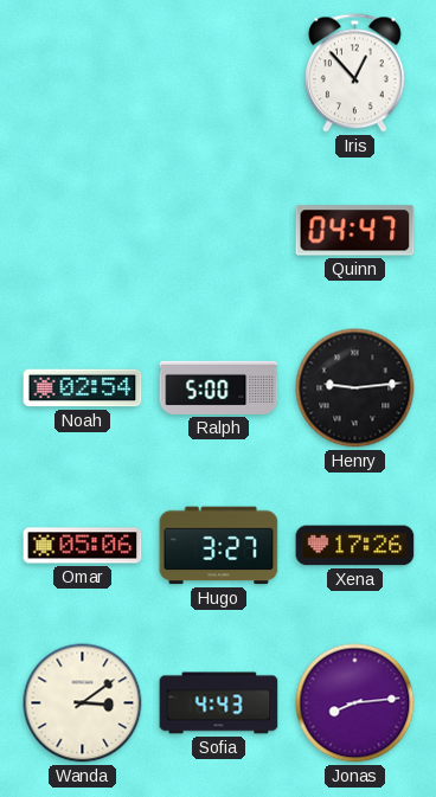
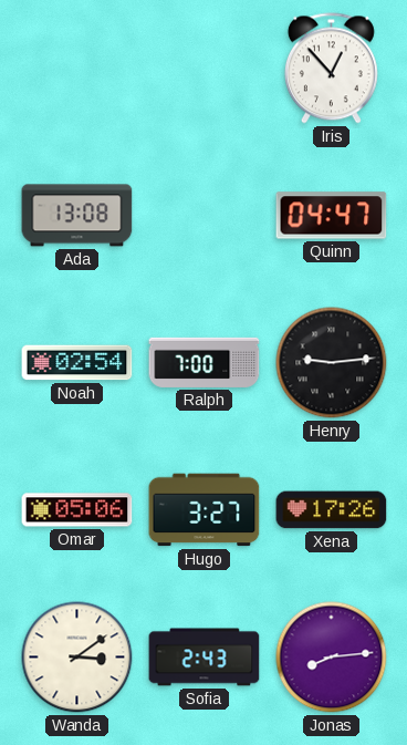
Ada: none -> 13:08
Ralph: 5:00 -> 7:00
Sofia: 4:43 -> 2:43
